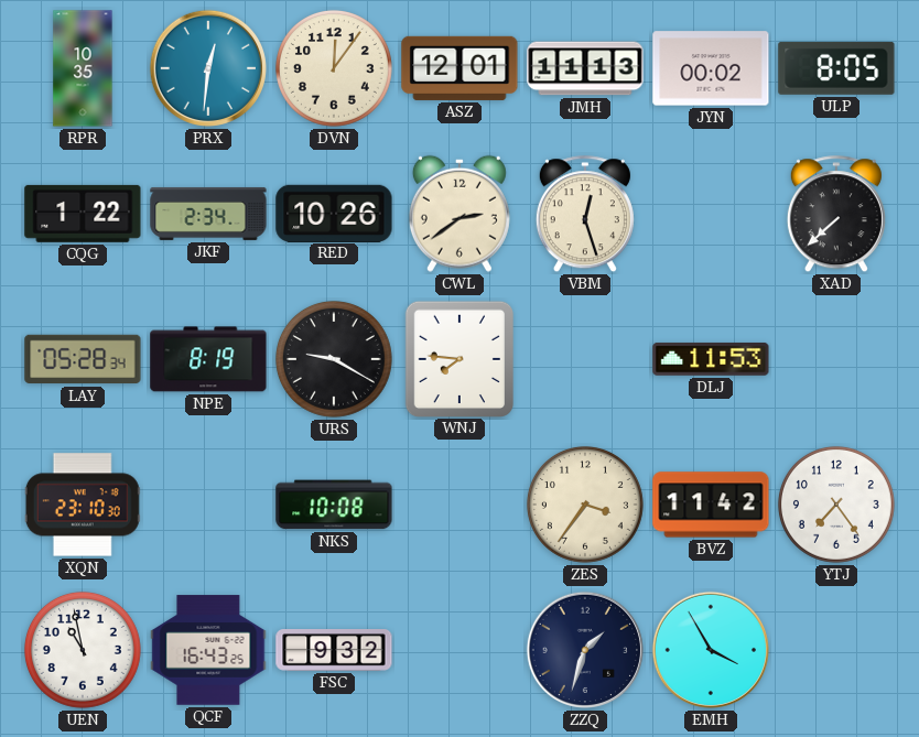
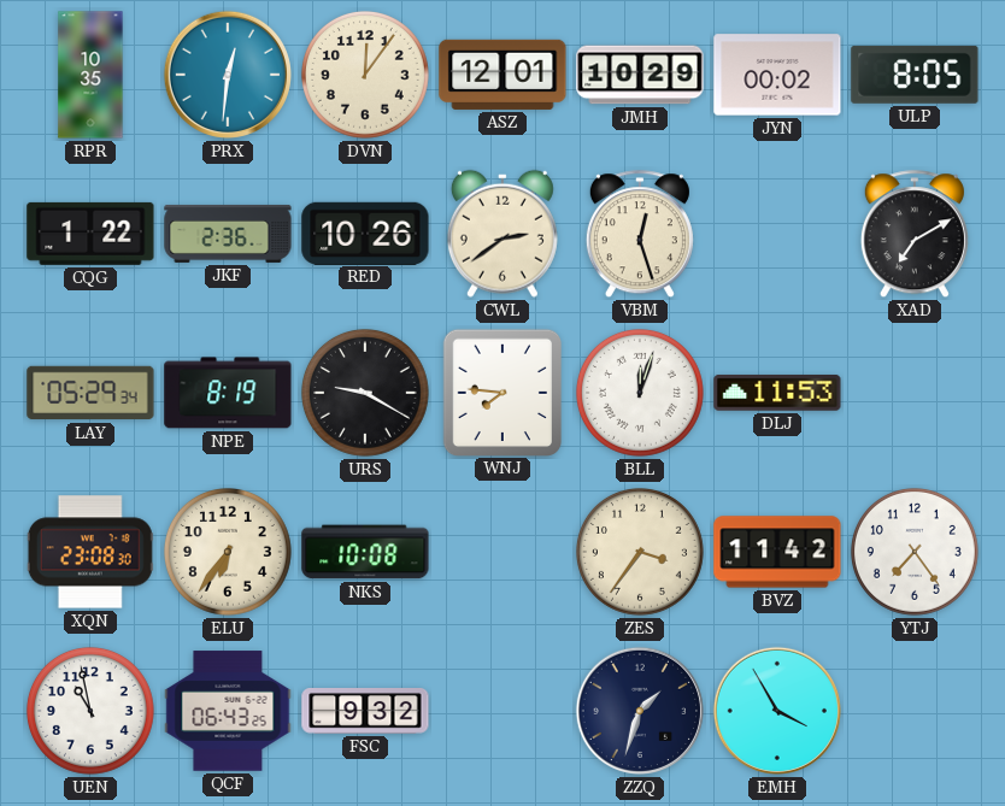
JMH: 11:13 -> 10:29
JKF: 2:34 -> 2:36
XAD: 7:38 -> 7:10
LAY: 05:28 -> 05:29
BLL: none -> 12:03
XQN: 23:10 -> 23:08
ELU: none -> 6:36
QCF: 16:43 -> 06:43
